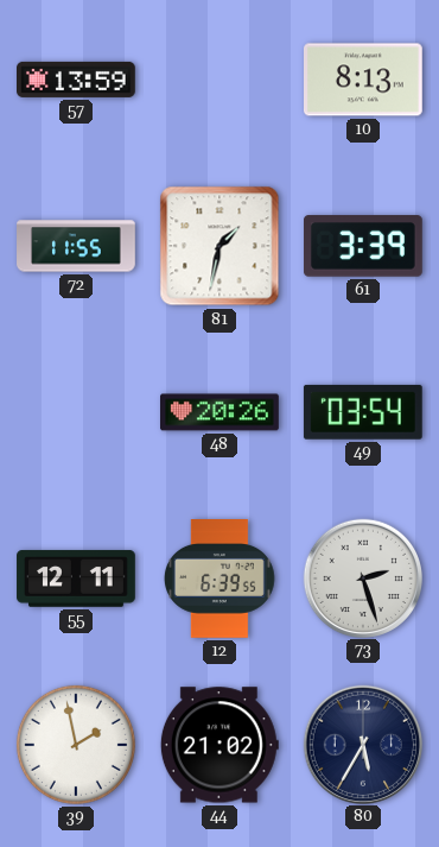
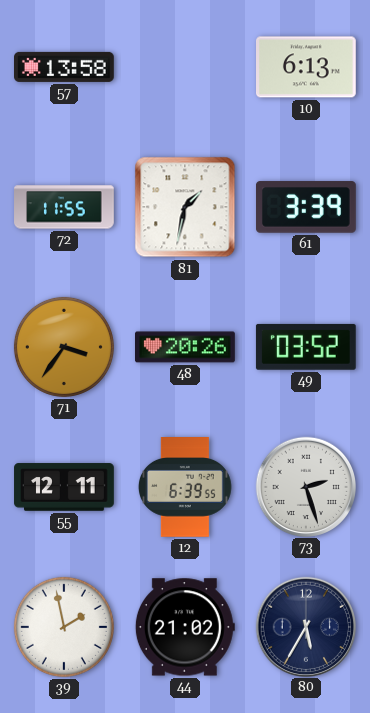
57: 13:59 -> 13:58
10: 8:13 -> 6:13
71: none -> 3:36
49: 03:54 -> 03:52
